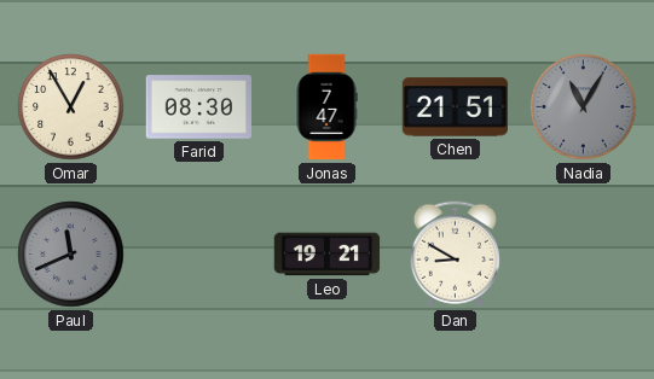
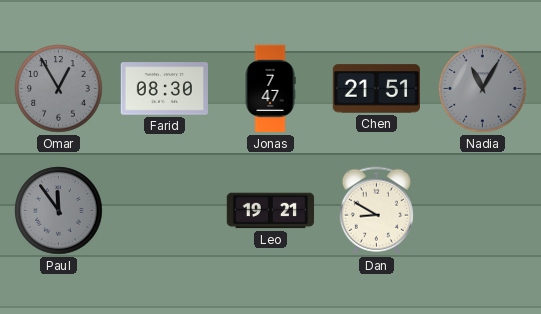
Omar dial: cream -> grey
Paul: 11:41 -> 11:54
